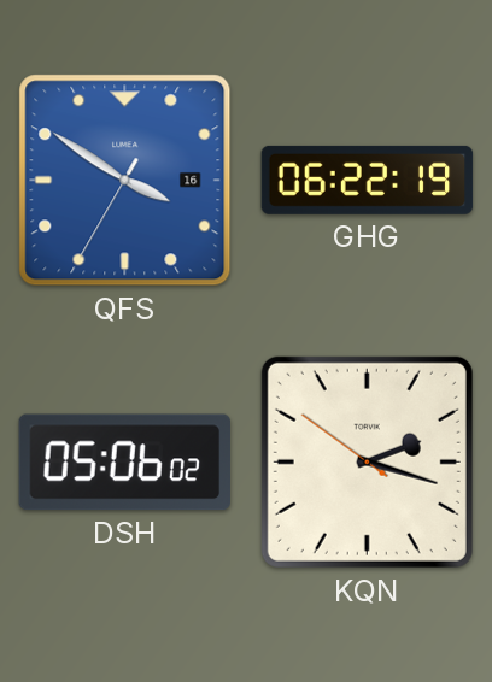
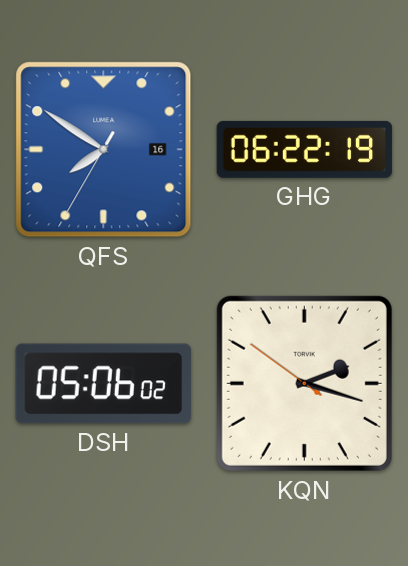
QFS: 3:50 -> 7:50
